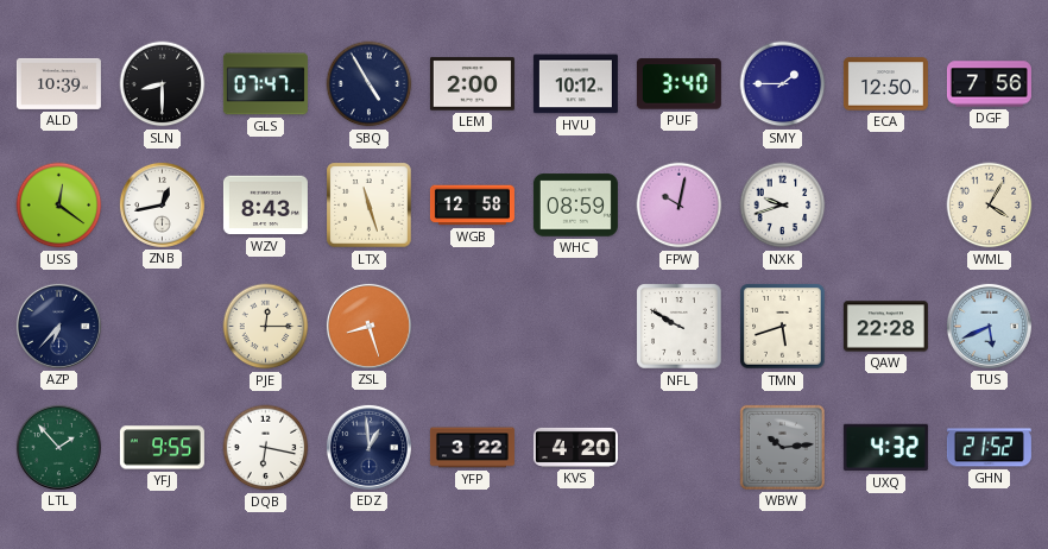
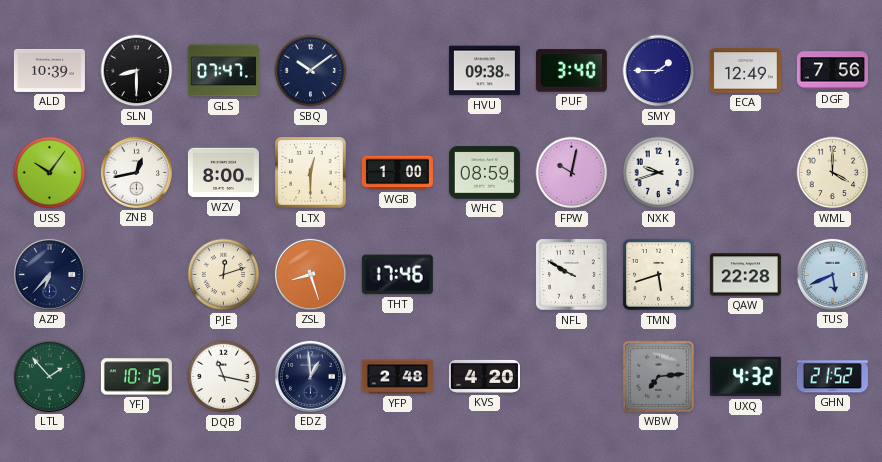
SBQ: 4:55 -> 10:09
LEM: 2:00 -> none
HVU: 10:12 -> 09:38
ECA: 12:50 -> 12:49
USS: 12:21 -> 10:06
WZV: 8:43 -> 8:00
LTX: 11:27 -> 12:30
WGB: 12:58 -> 1:00
WML: 4:05 -> 4:00
PJE: 12:15 -> 12:12
THT: none -> 17:46
YFJ: 9:55 -> 10:15
DQB: 6:17 -> 11:17
YFP: 3:22 -> 2:48
WBW: 10:14 -> 7:14
